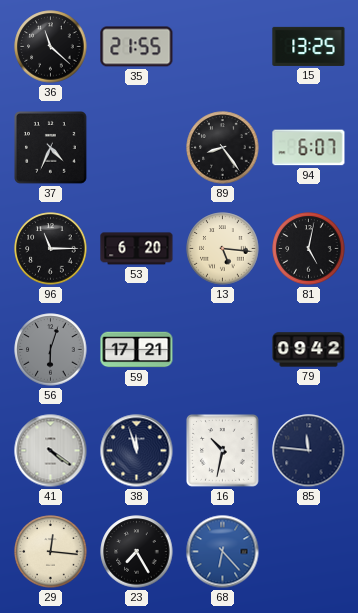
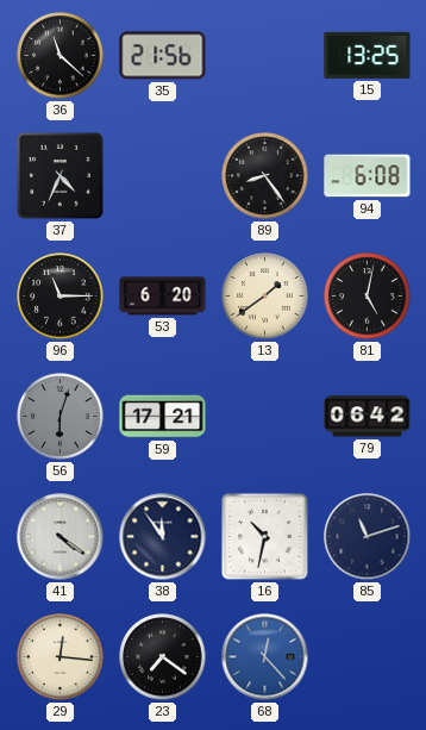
35: 21:55 -> 21:56
94: 6:07 -> 6:08
13: 5:16 -> 1:39
79: 09:42 -> 06:42
38: 11:57 -> 11:54
85: 11:46 -> 11:12
23: 7:25 -> 7:21
68: 6:23 -> 12:23
